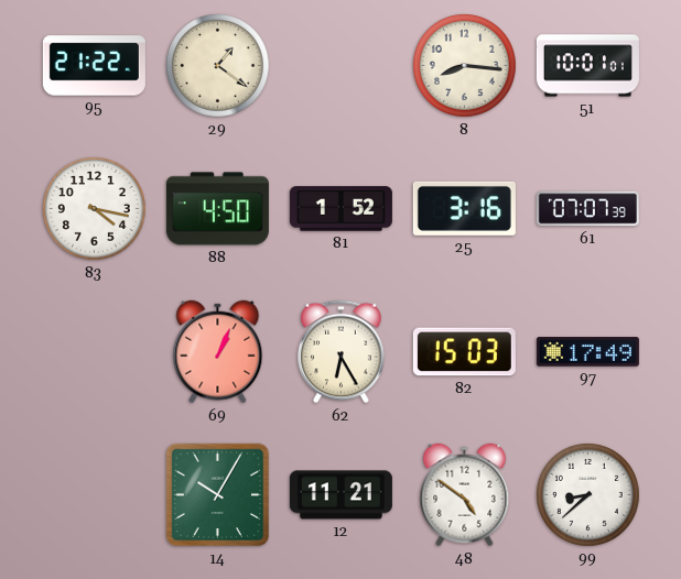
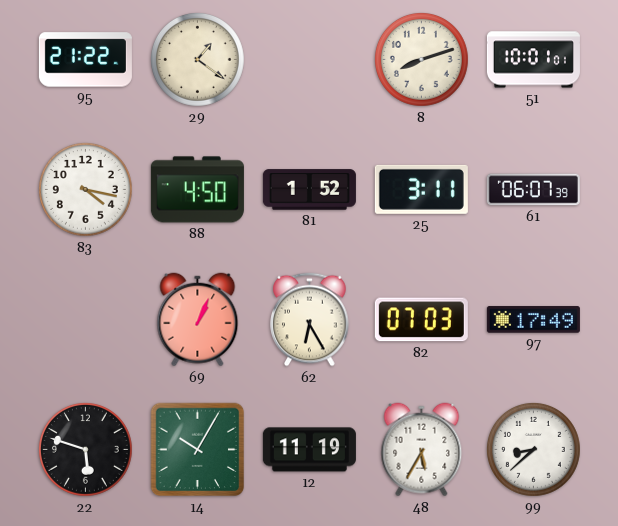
8: 8:16 -> 8:12
25: 3:16 -> 3:11
61: 07:07 -> 06:07
82: 15:03 -> 07:03
22: none -> 5:48
12: 11:21 -> 11:19
48: 4:51 -> 5:35
